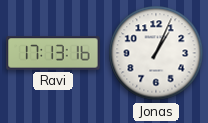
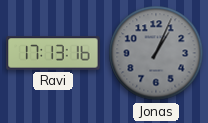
Jonas dial: white -> grey
